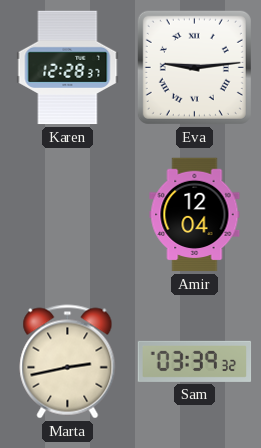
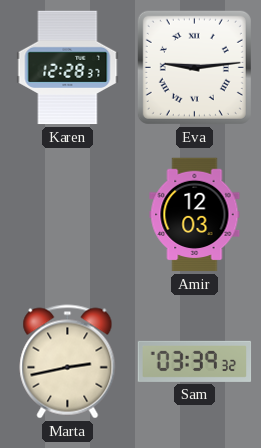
Amir: 12:04 -> 12:03
